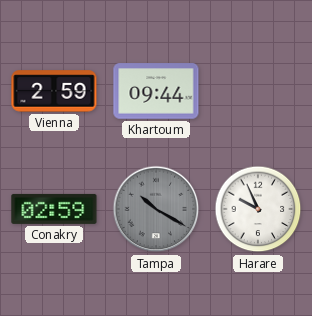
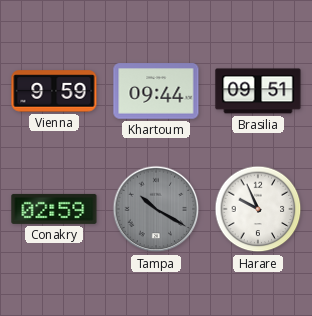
Vienna: 2:59 -> 9:59
Brasilia: none -> 09:51
